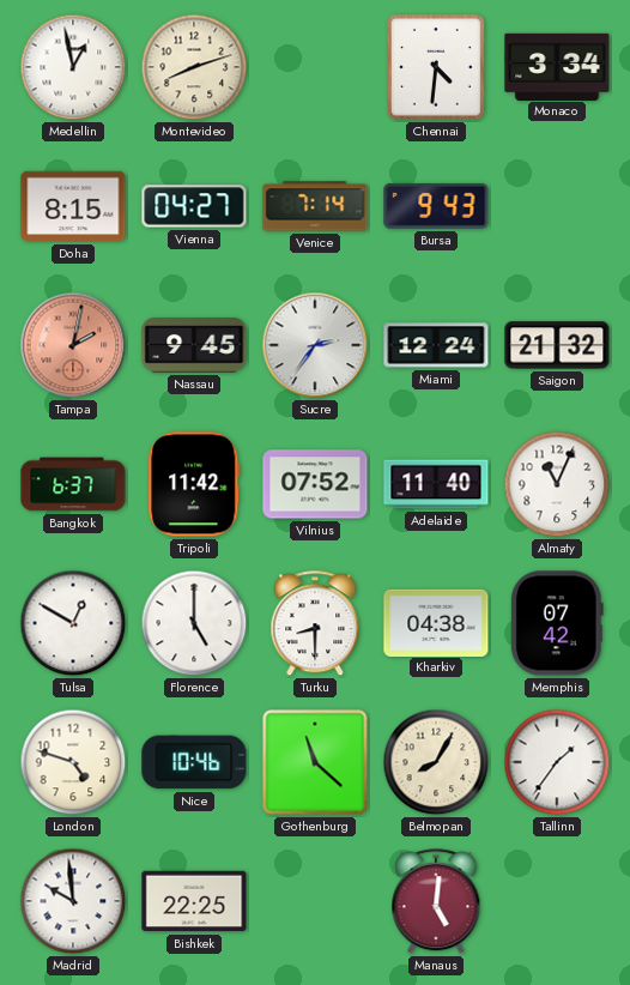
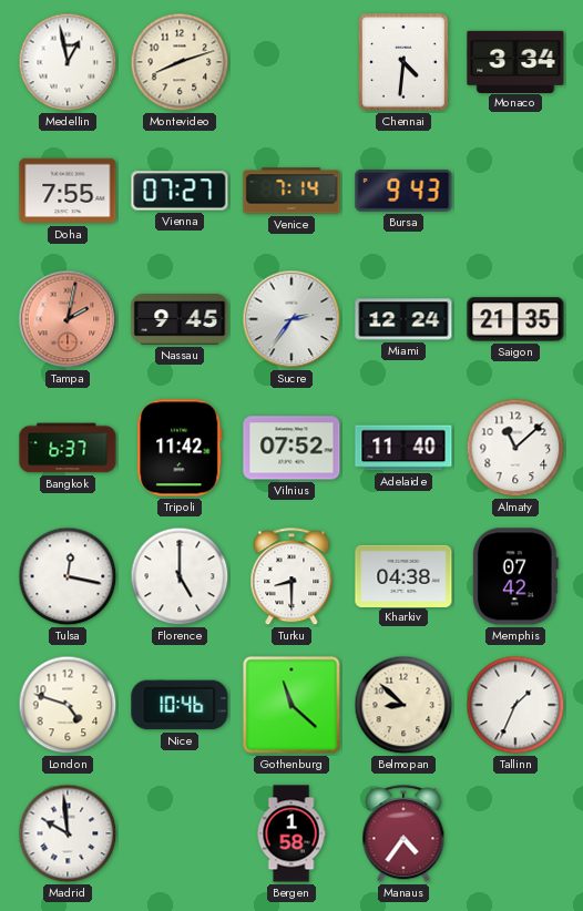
Doha: 8:15 -> 7:55
Vienna: 04:27 -> 07:27
Saigon: 21:32 -> 21:35
Almaty: 11:04 -> 11:08
Tulsa: 12:50 -> 12:17
Belmopan: 8:05 -> 8:52
Tallinn: 1:36 -> 1:34
Bishkek: 22:25 -> none
Bergen: none -> 1:58
Manaus: 5:01 -> 4:36
